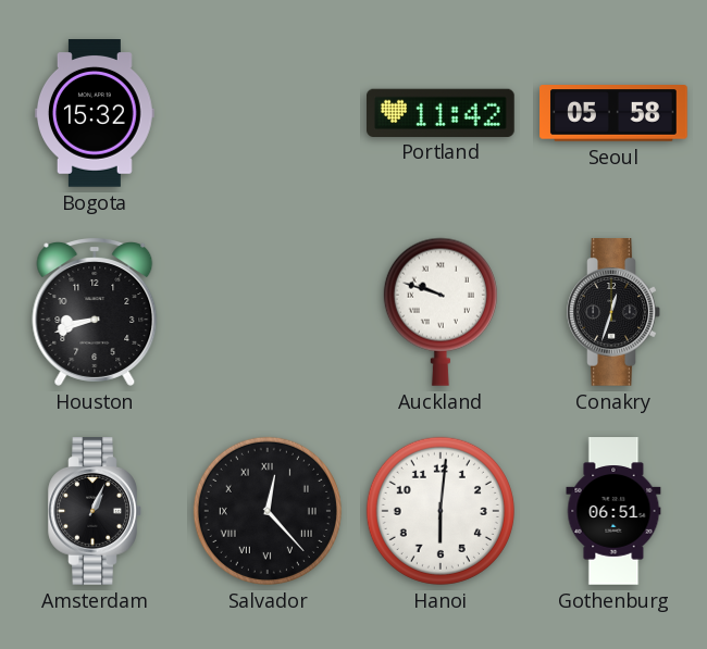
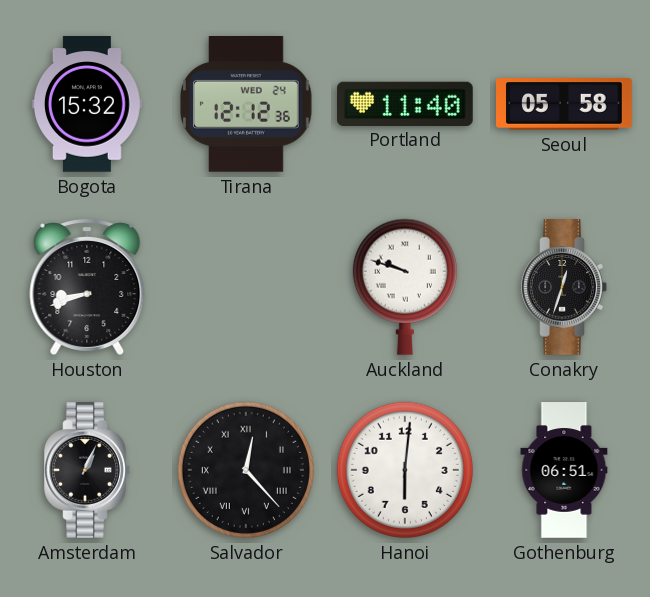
Tirana: none -> 12:12
Portland: 11:42 -> 11:40
